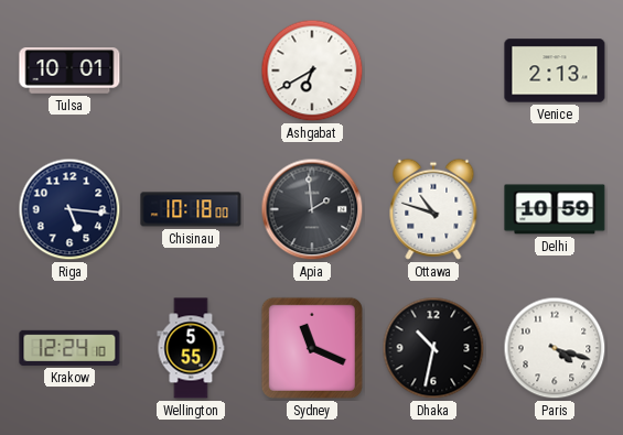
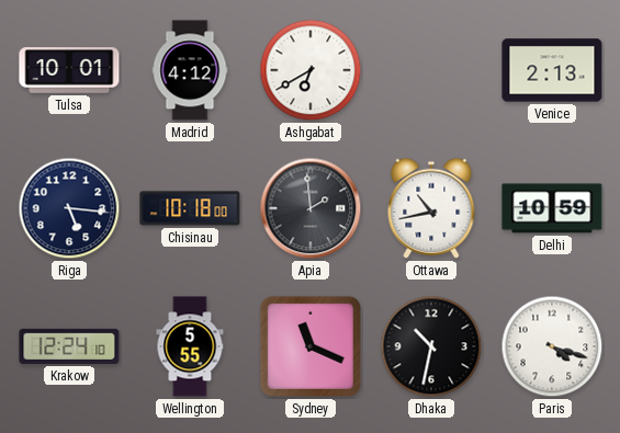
Madrid: none -> 4:12
Ottawa: 10:48 -> 10:43
